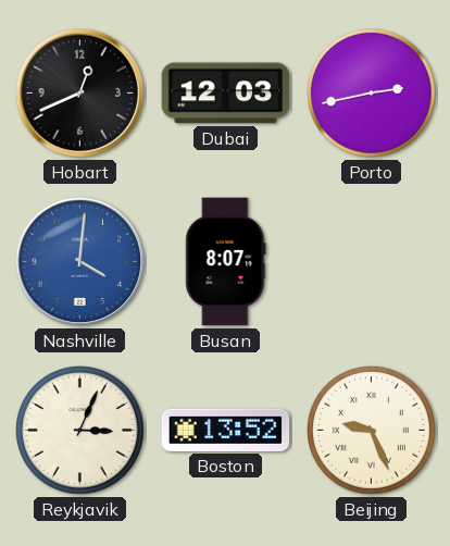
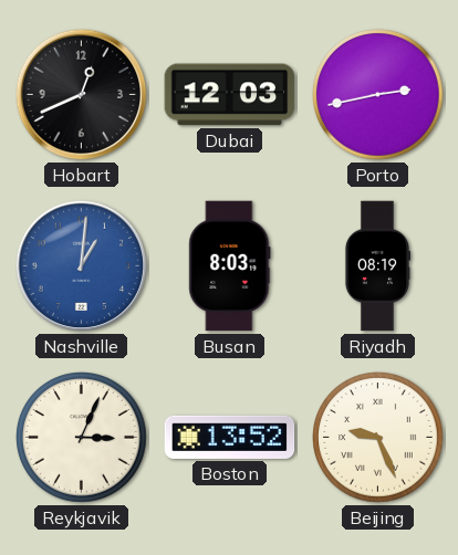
Nashville: 4:01 -> 1:01
Busan: 8:07 -> 8:03
Riyadh: none -> 08:19
